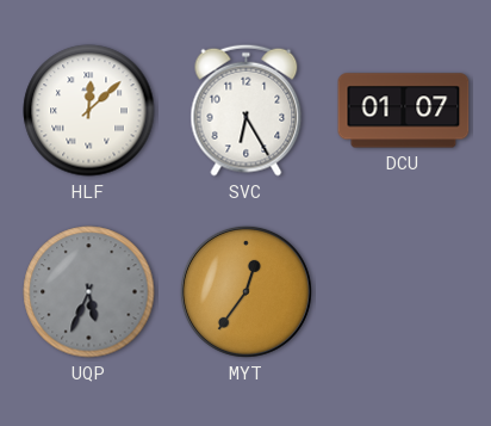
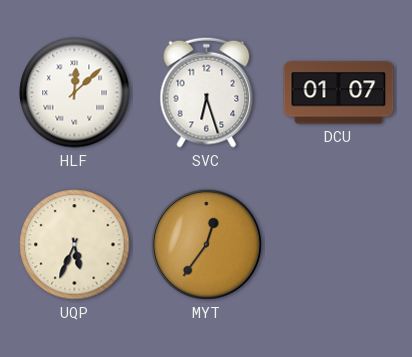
SVC: 6:25 -> 6:27
UQP dial: grey -> cream
